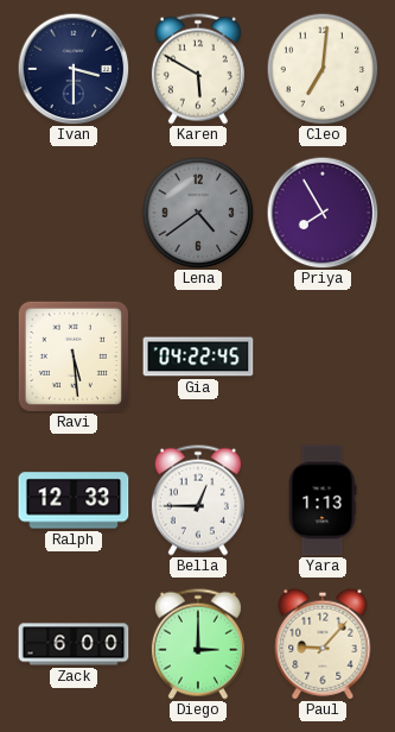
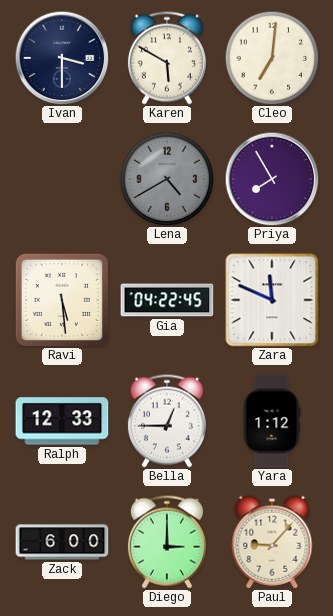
Lena: 4:39 -> 4:40
Zara: none -> 11:49
Yara: 1:13 -> 1:12
